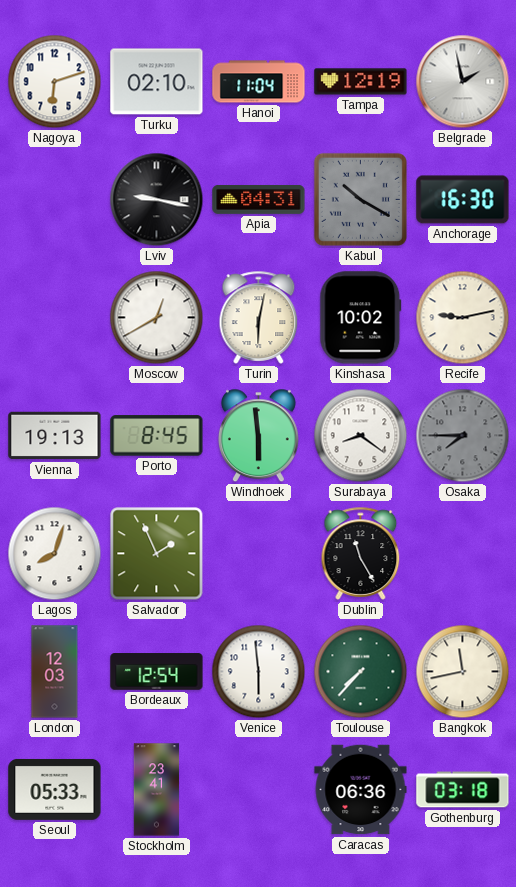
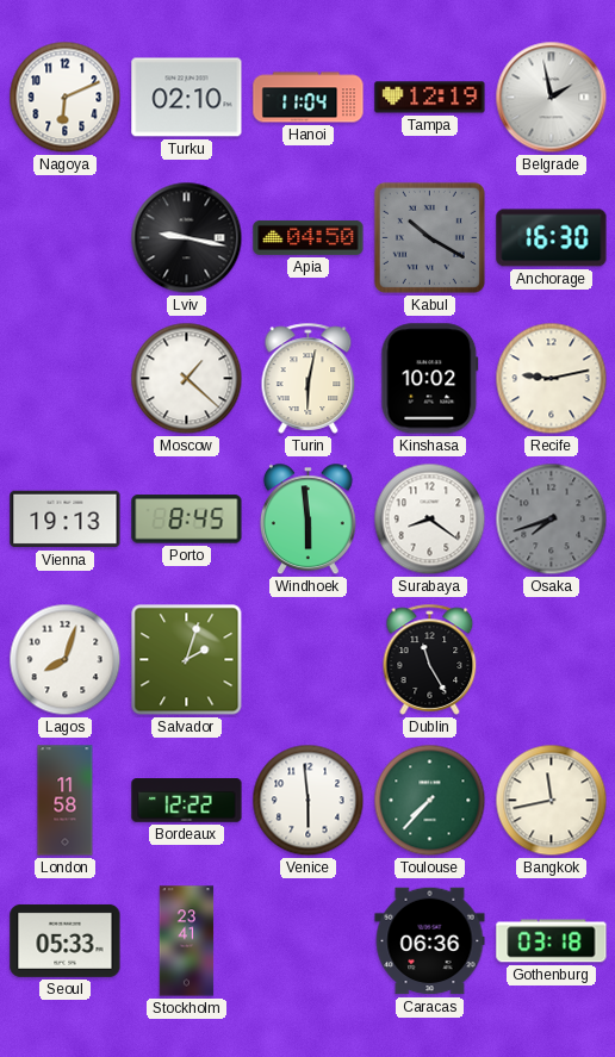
Nagoya: 6:12 -> 6:11
Apia: 04:31 -> 04:50
Moscow: 12:40 -> 1:22
Osaka: 7:45 -> 7:42
Salvador: 1:56 -> 2:03
London: 12:03 -> 11:58
Bordeaux: 12:54 -> 12:22
